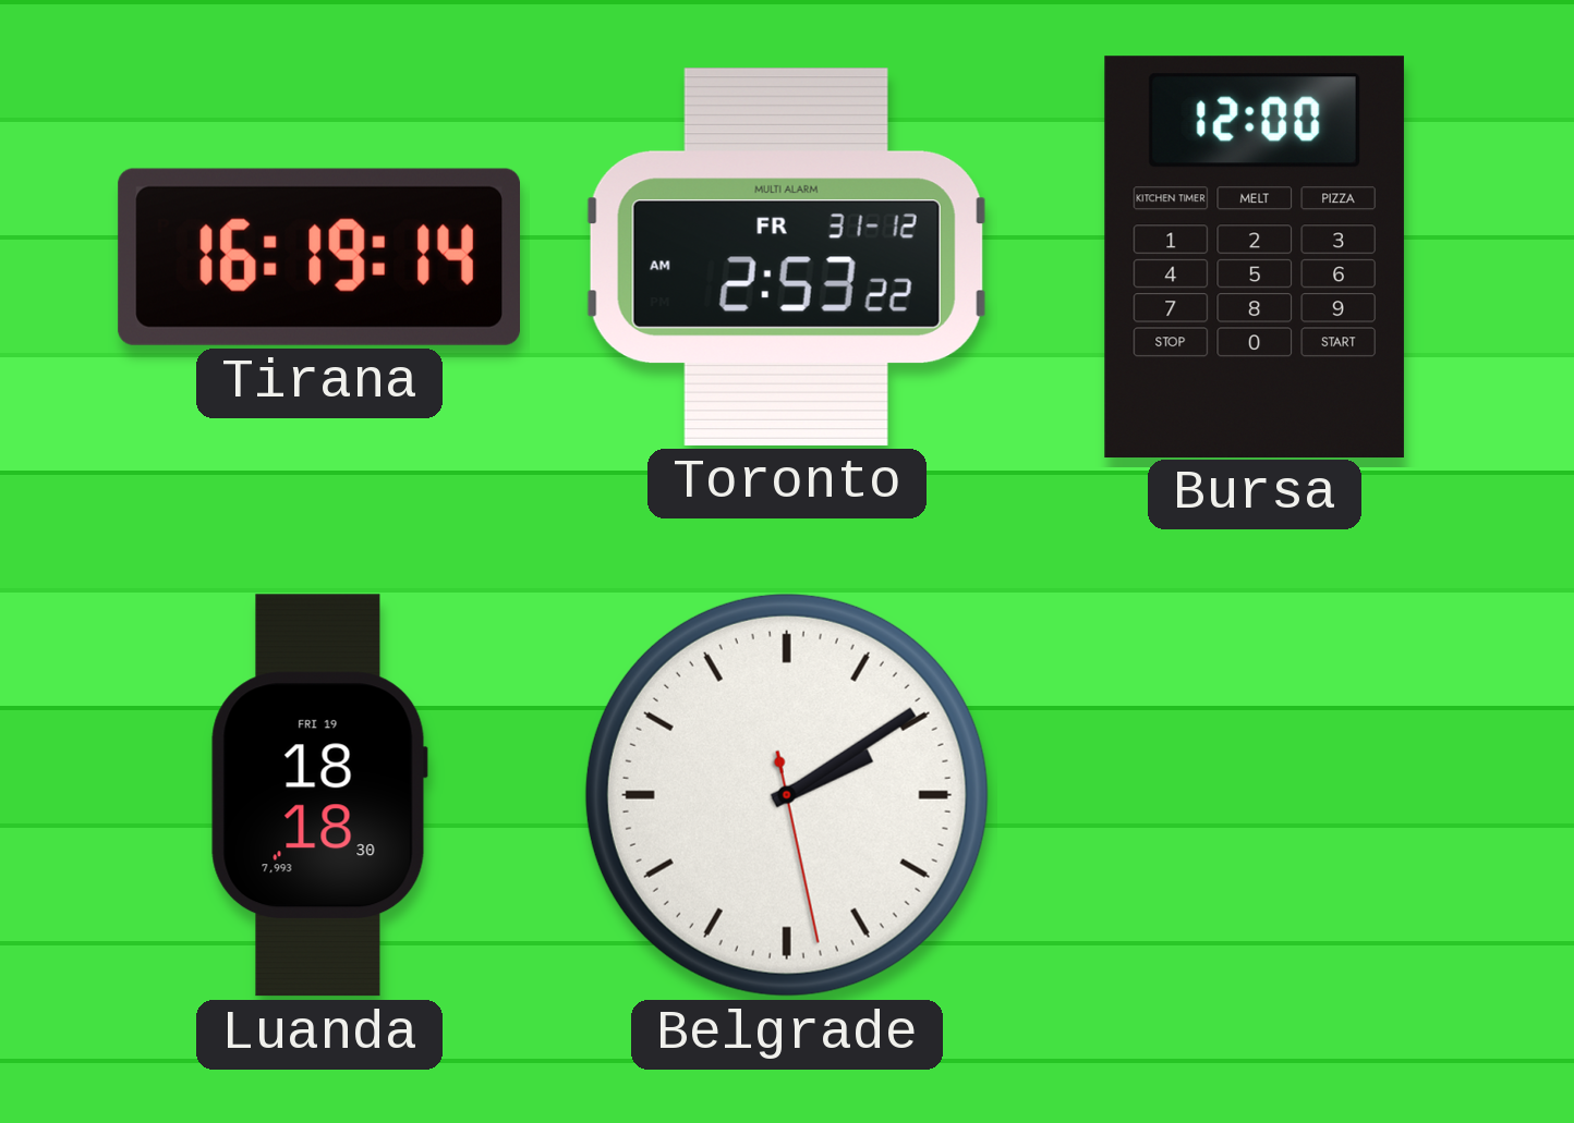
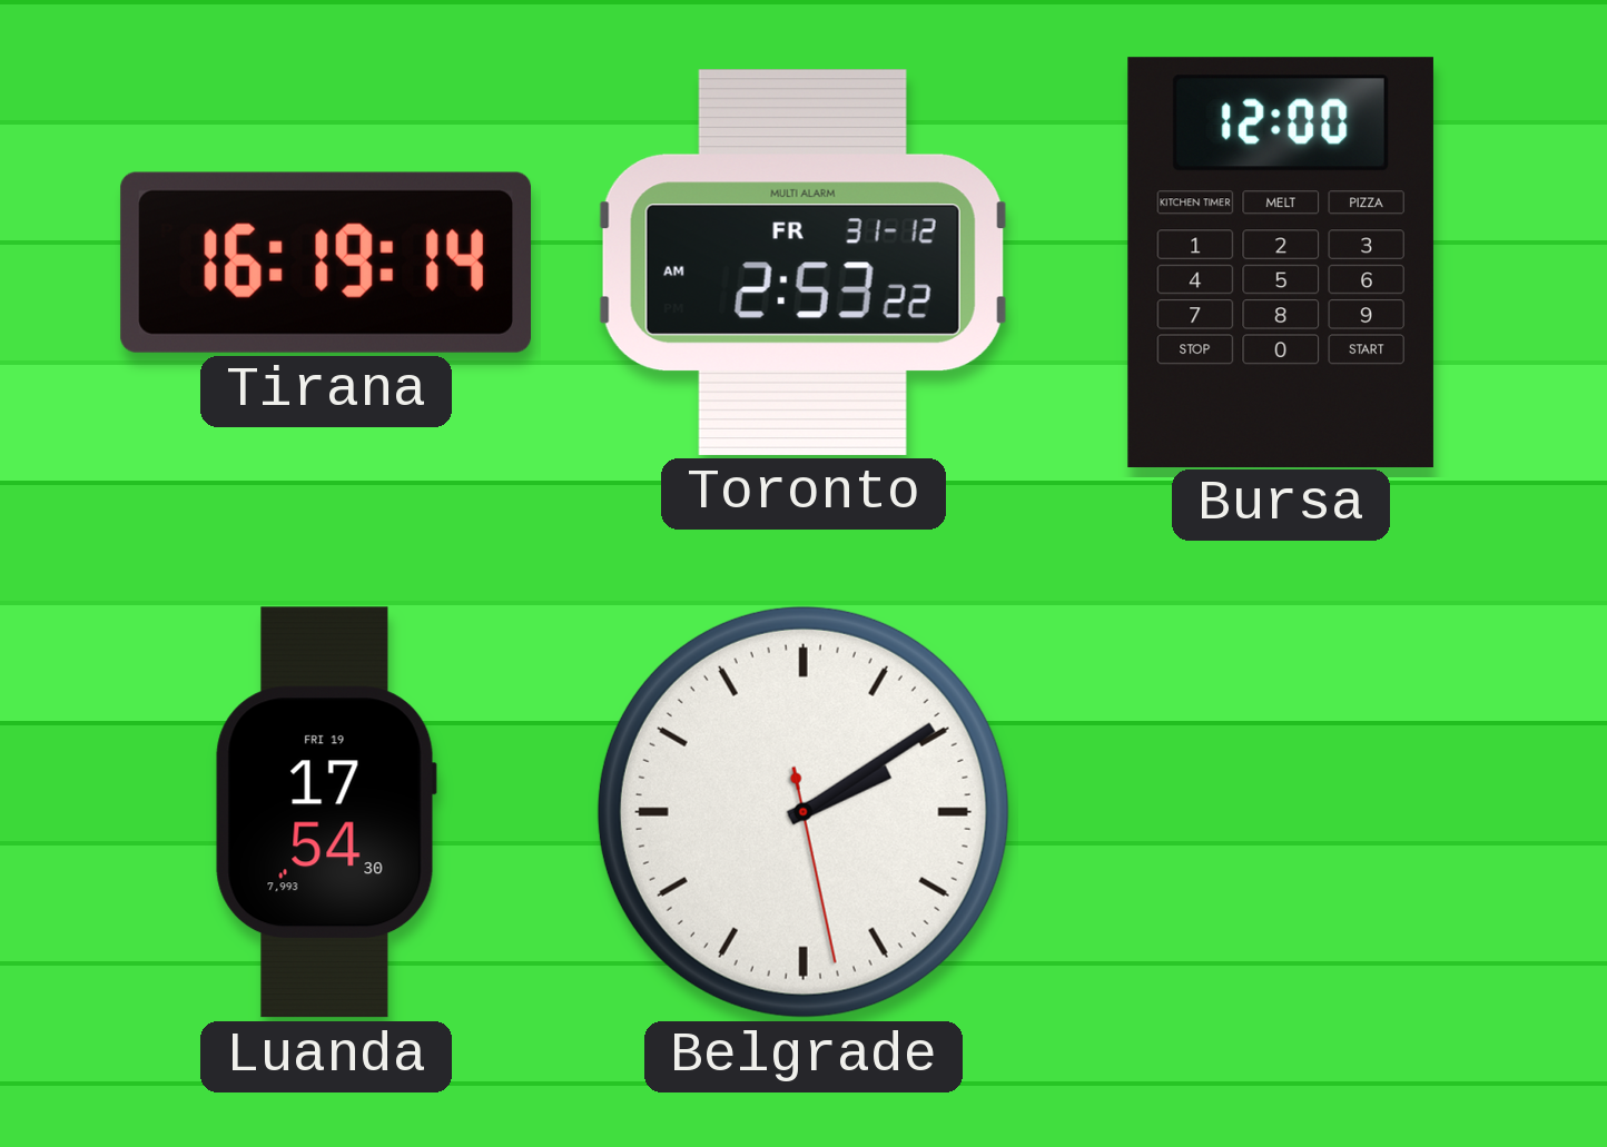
Luanda: 18:18 -> 17:54
